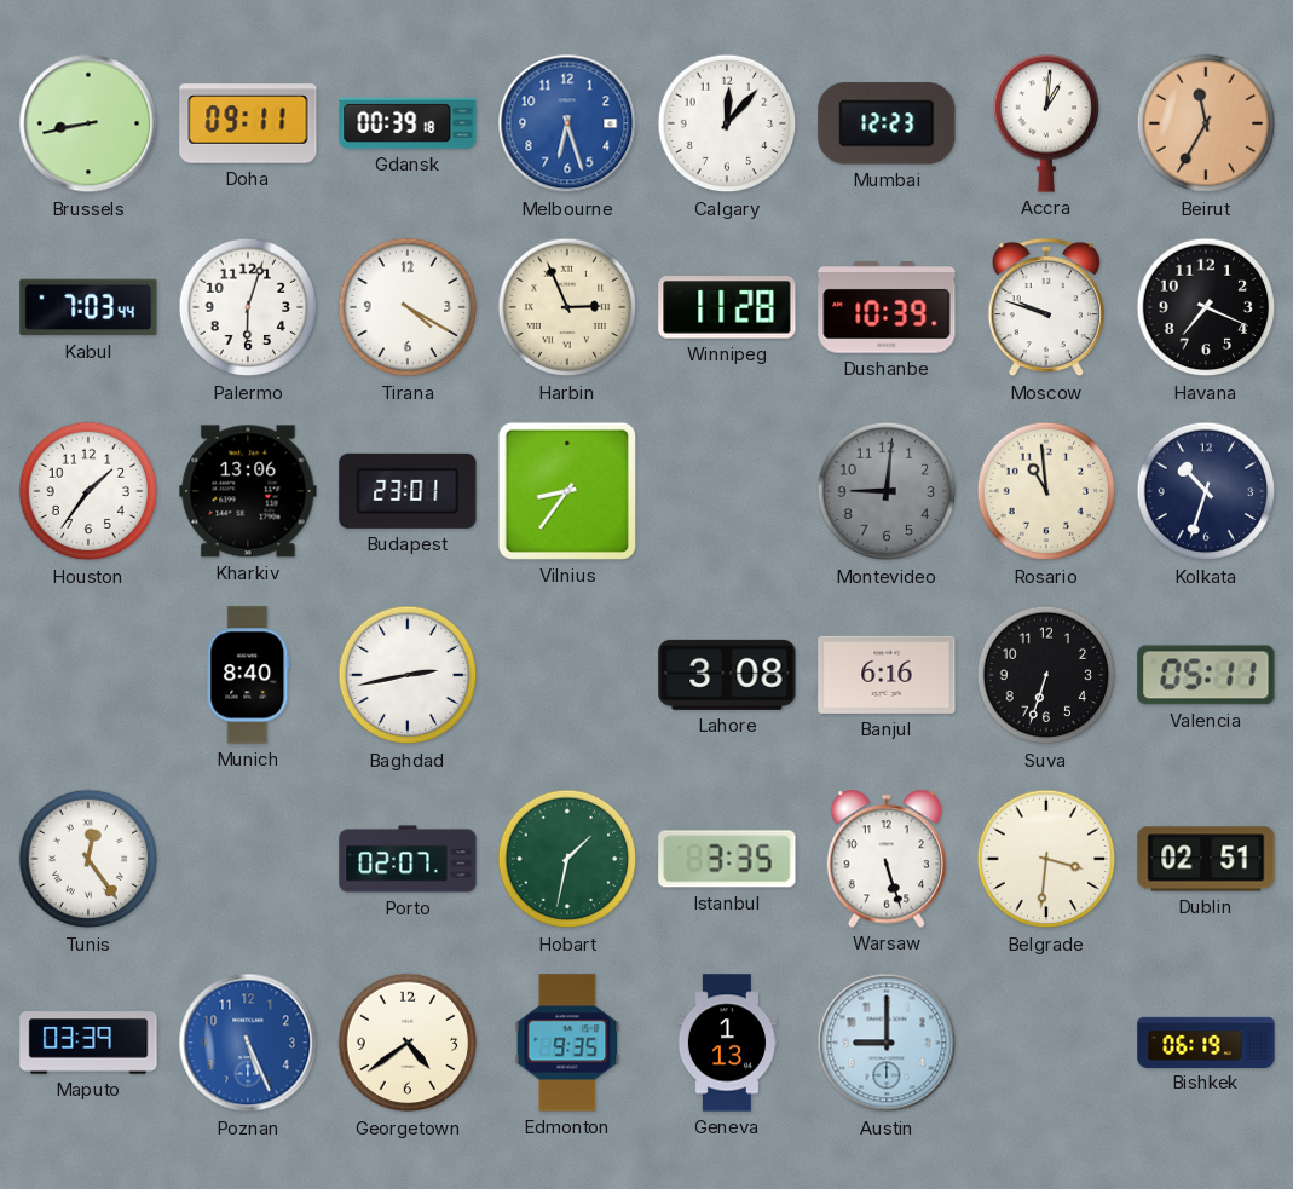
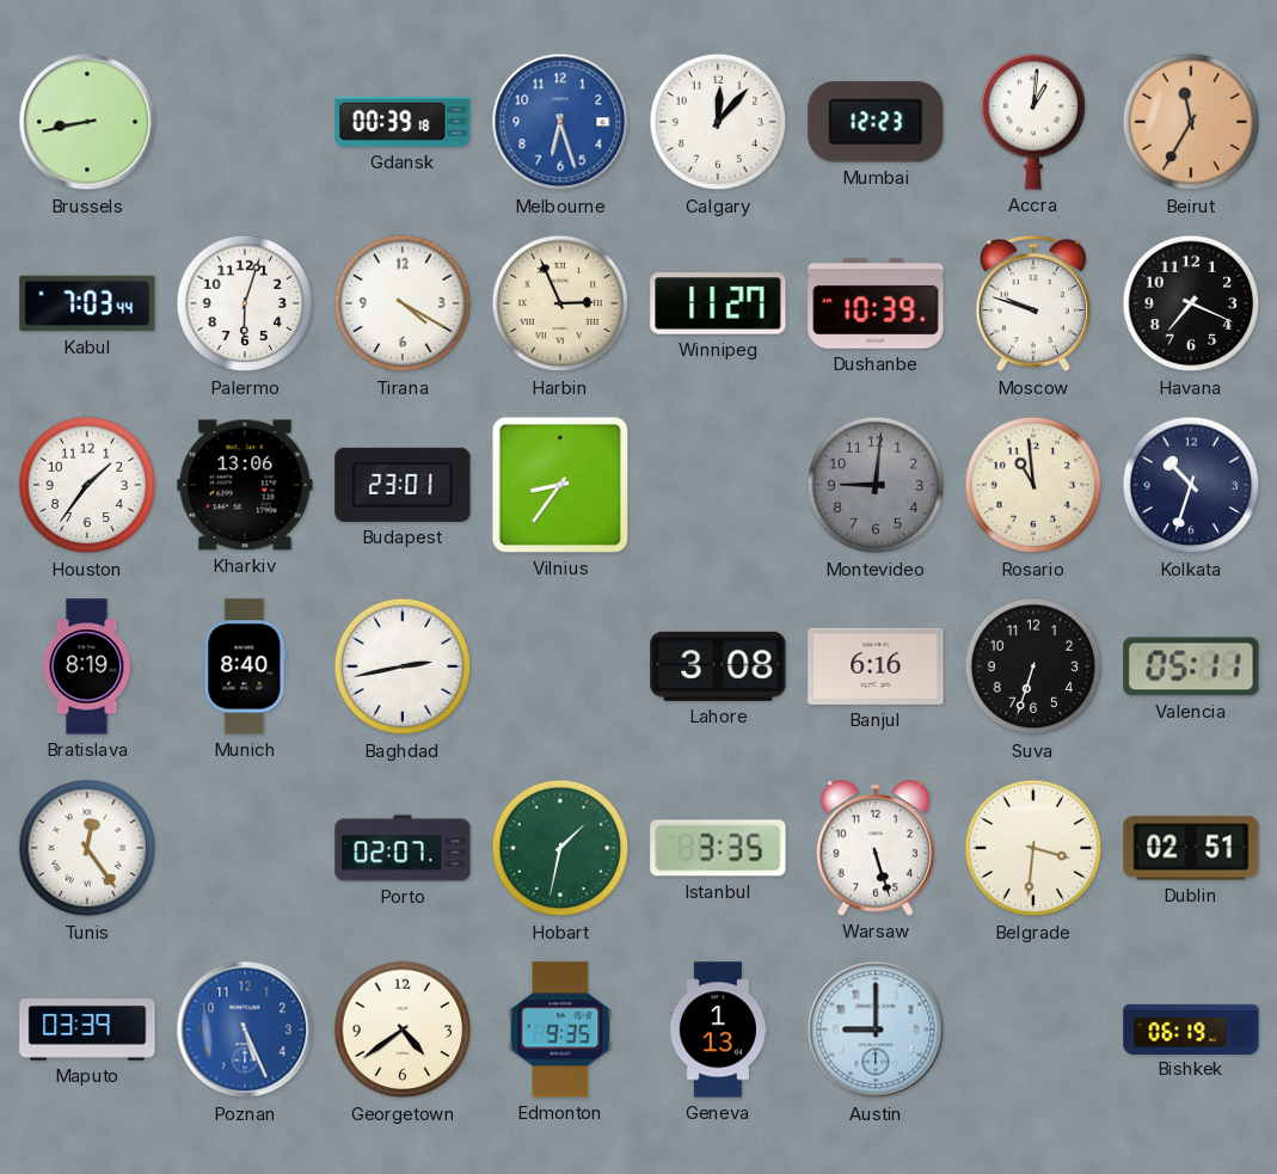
Doha: 09:11 -> none
Winnipeg: 11:28 -> 11:27
Bratislava: none -> 8:19
